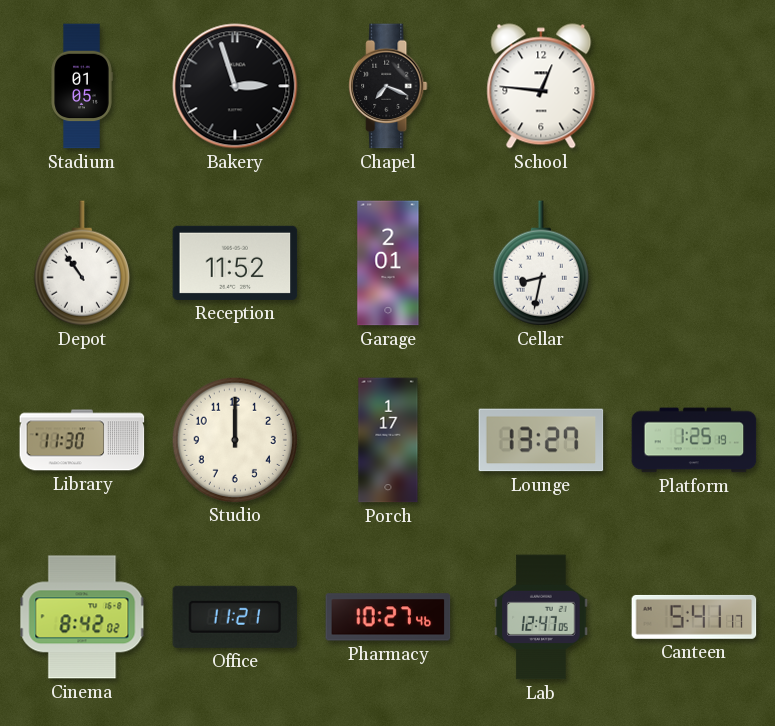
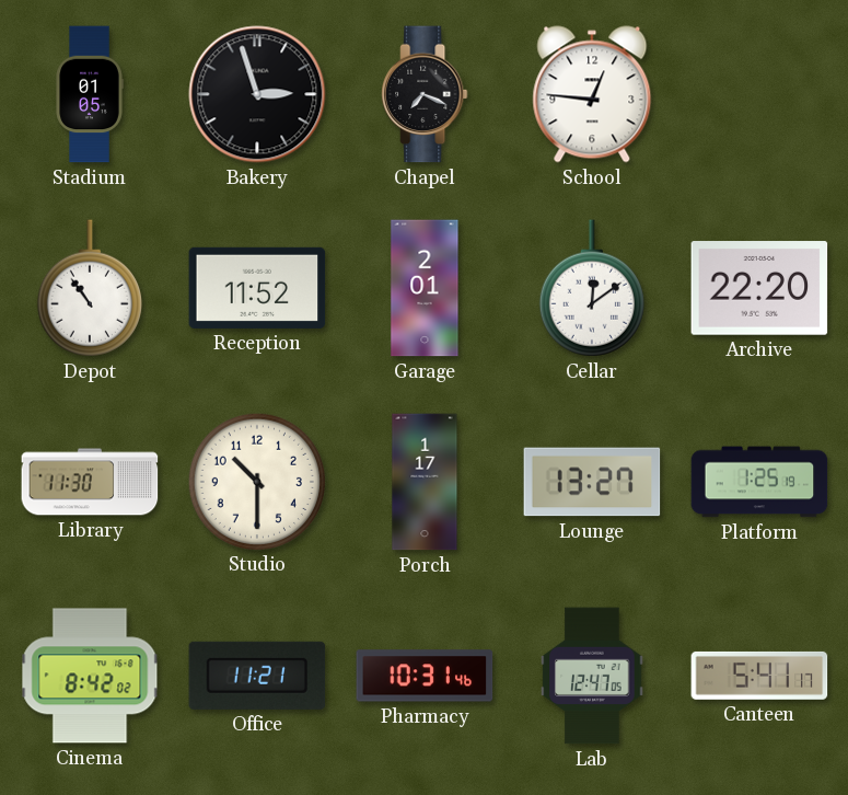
Cellar: 8:32 -> 12:09
Archive: none -> 22:20
Studio: 12:00 -> 10:30
Pharmacy: 10:27 -> 10:31
